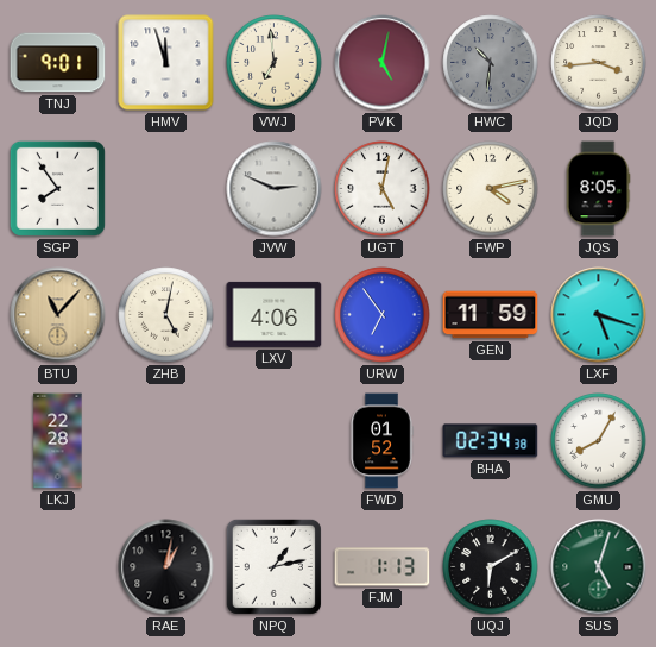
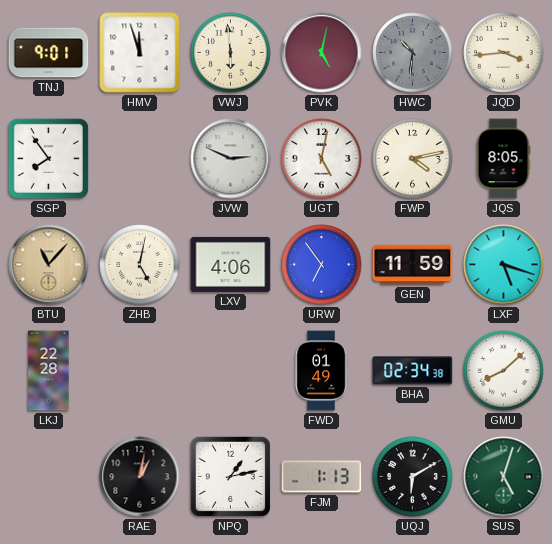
VWJ: 6:59 -> 5:59
FWD: 01:52 -> 01:49
GMU: 8:05 -> 8:08
